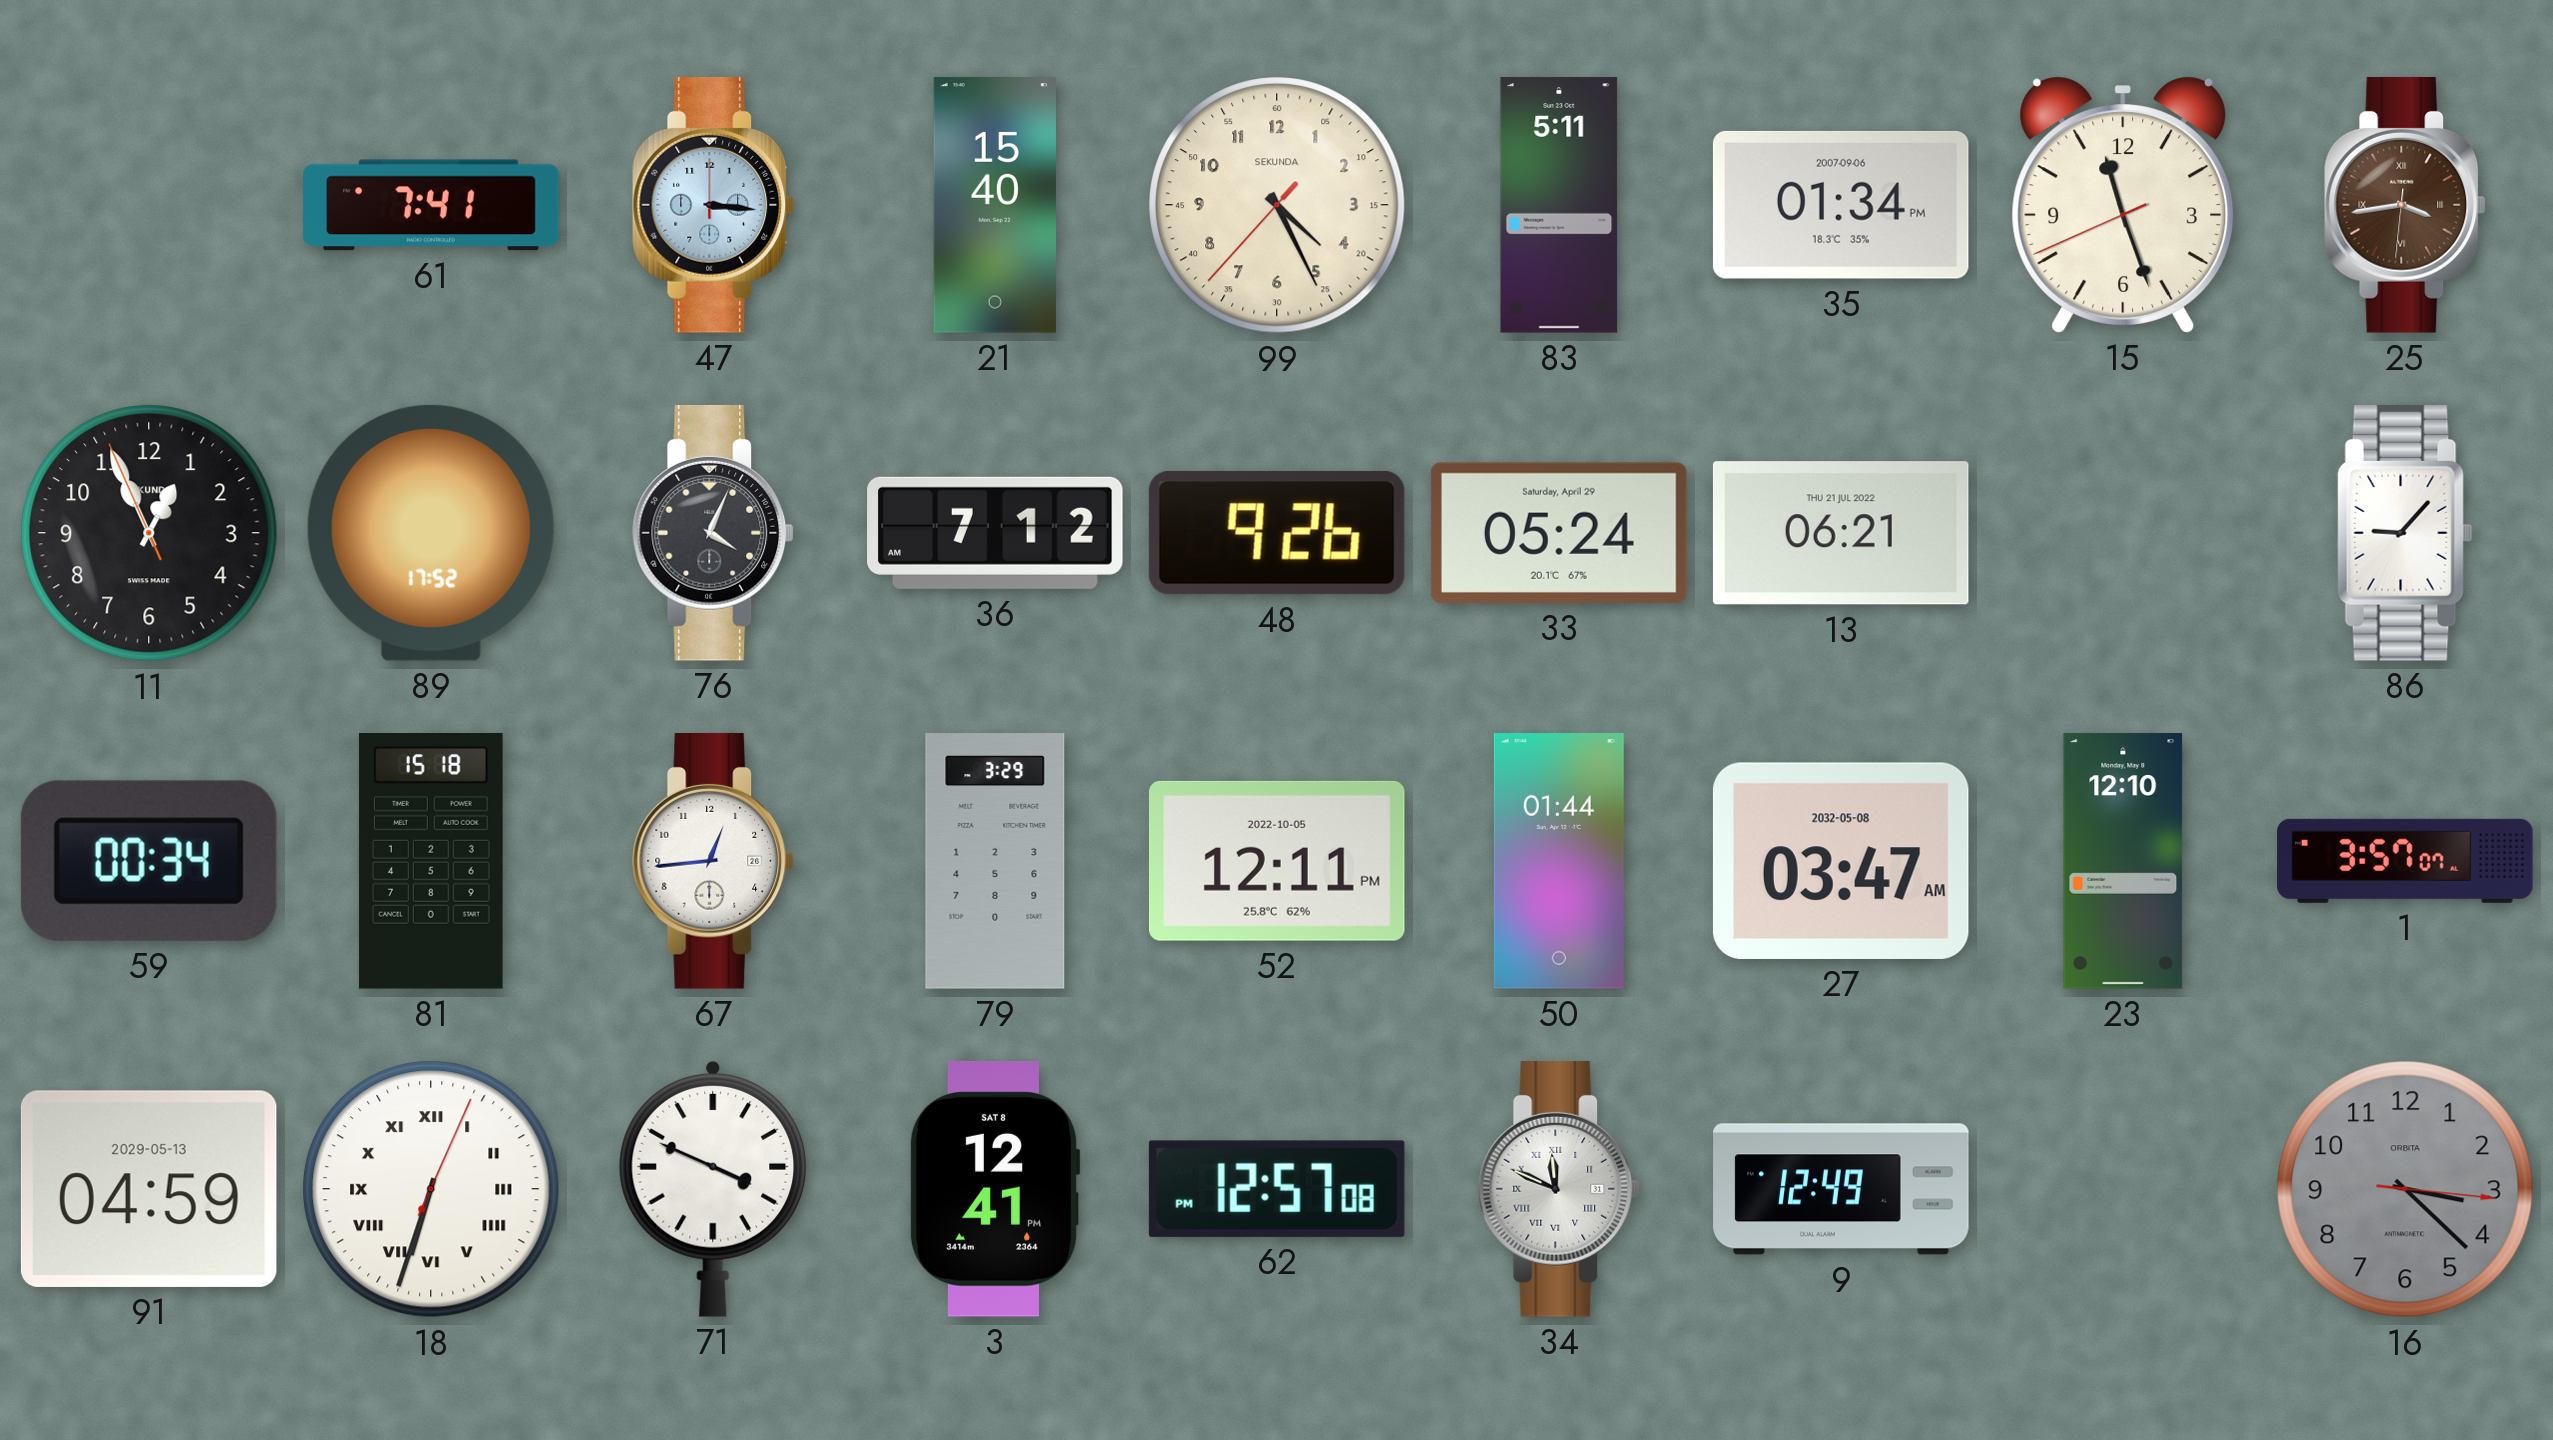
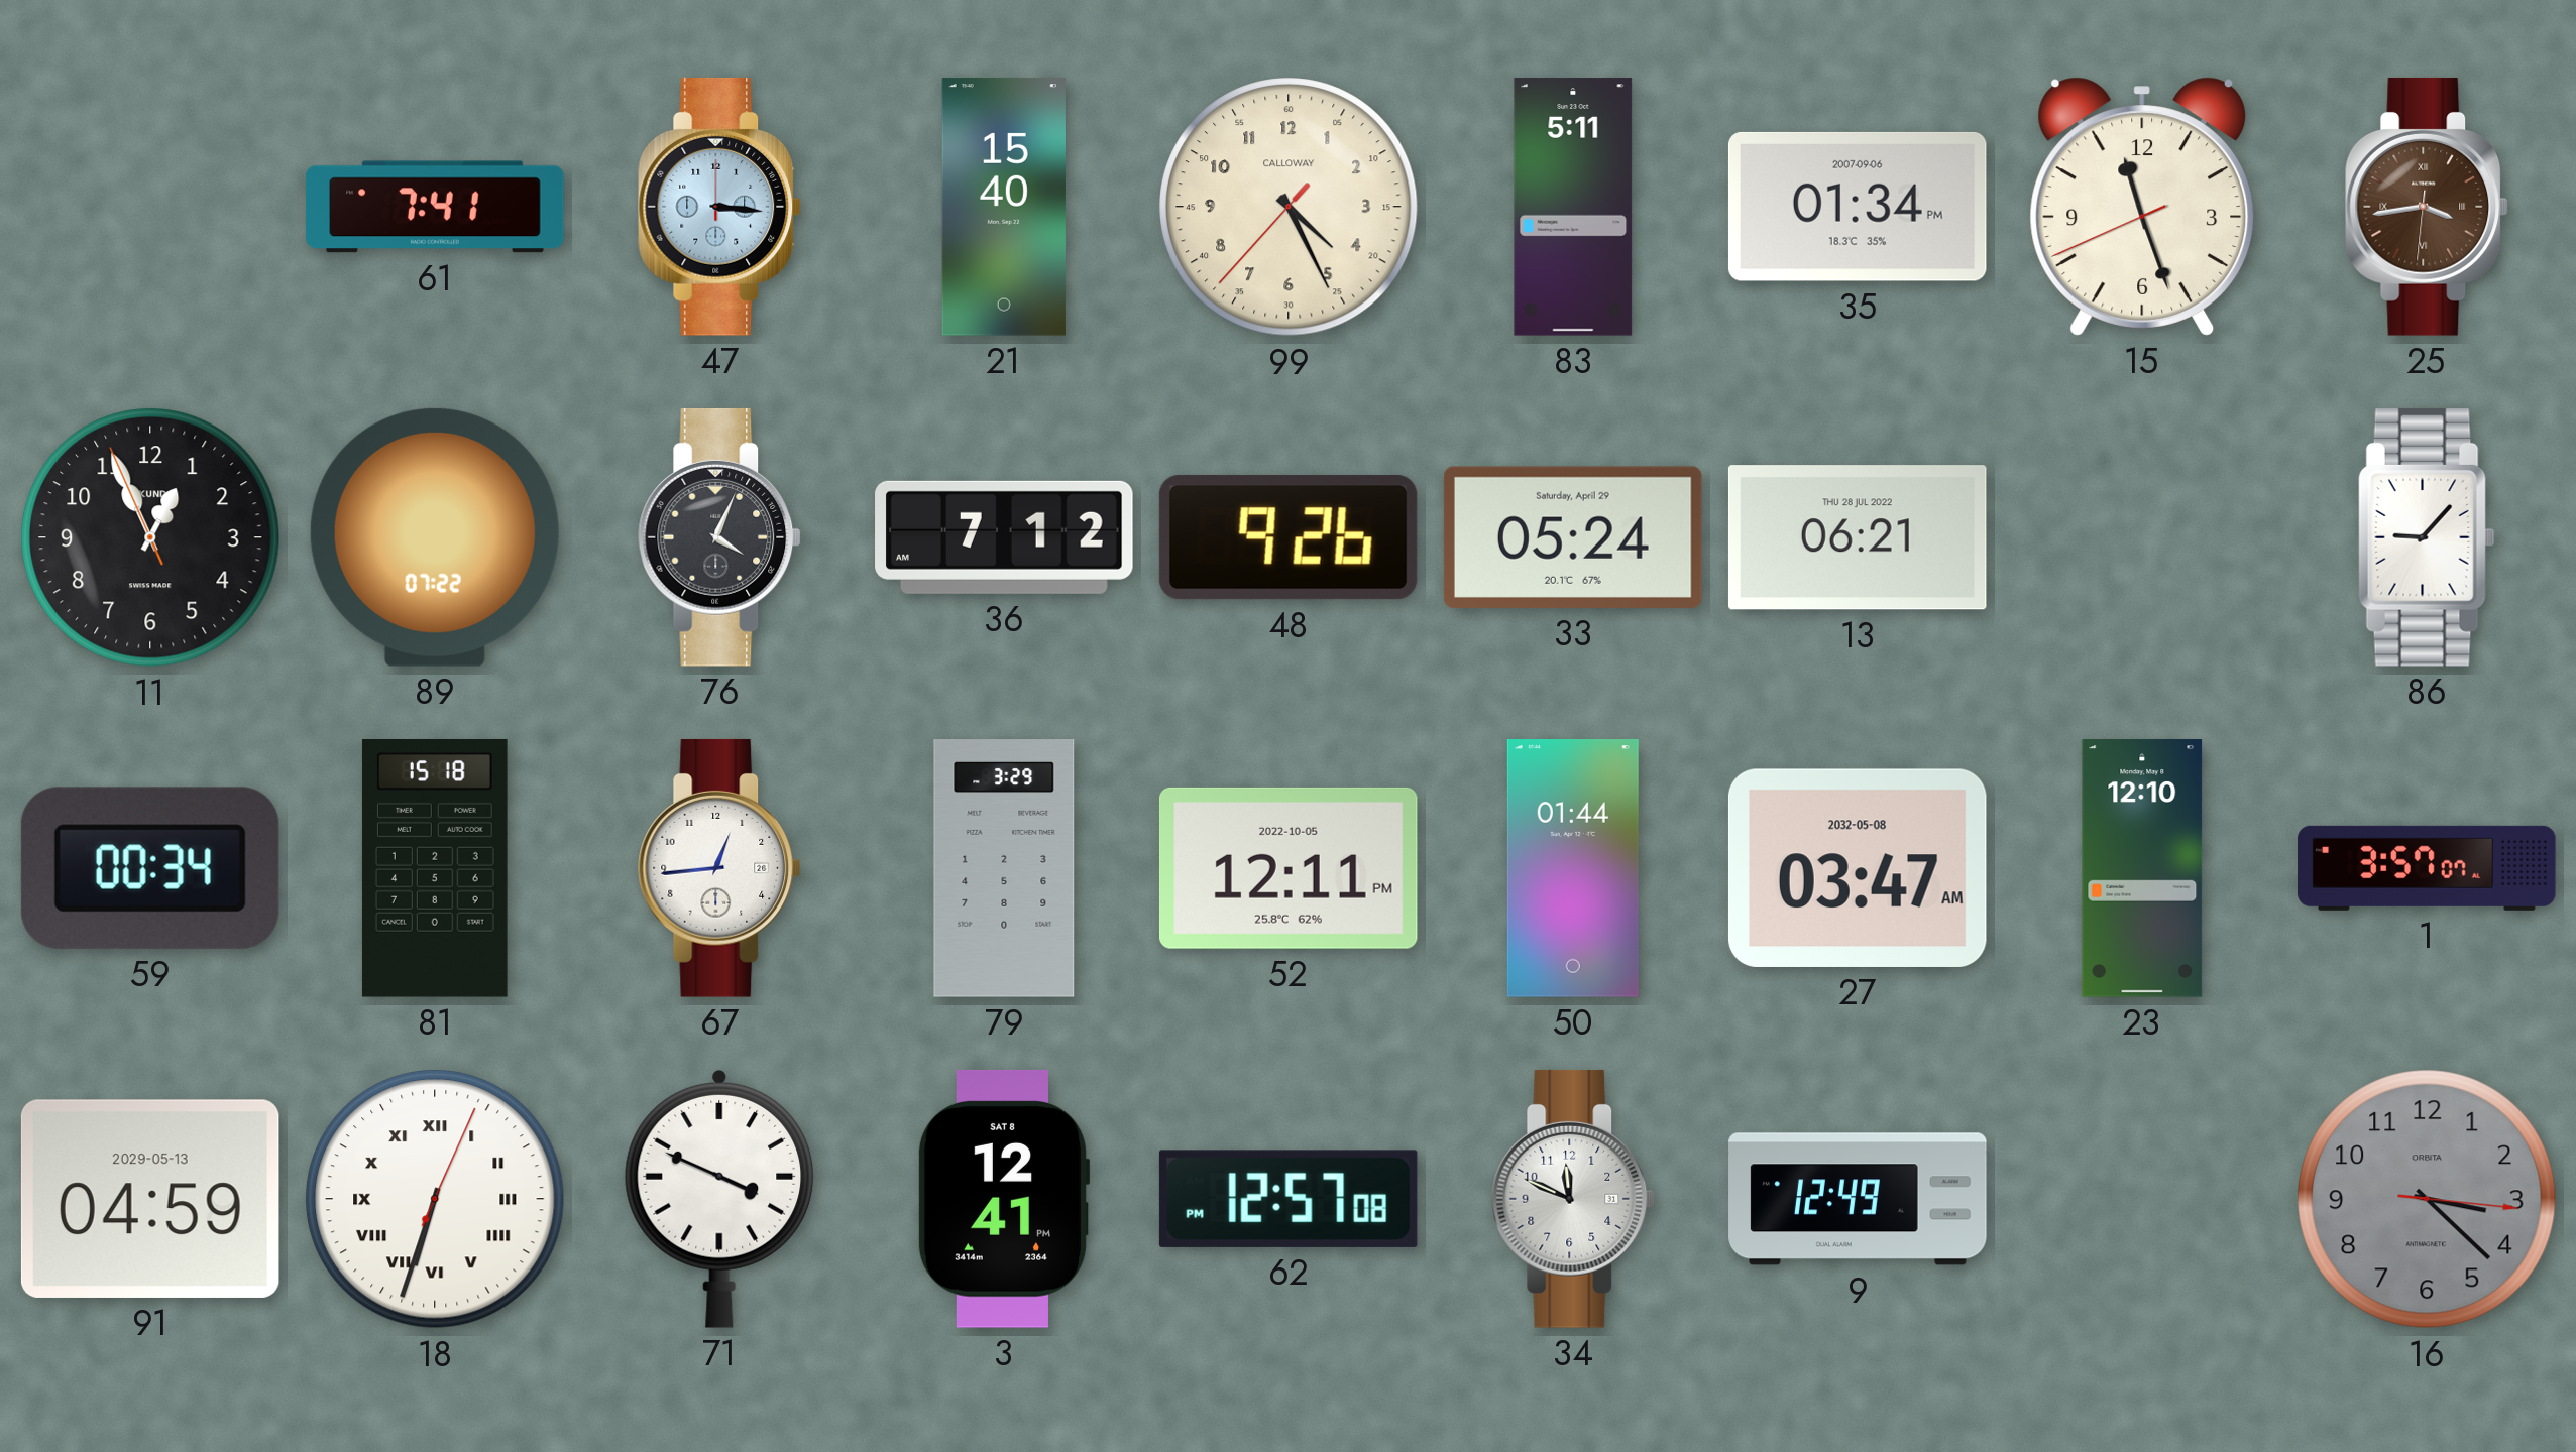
99 brand: SEKUNDA -> CALLOWAY
89: 17:52 -> 07:22
13 date: THU 21 JUL 2022 -> THU 28 JUL 2022
34 numerals: Roman -> Arabic
